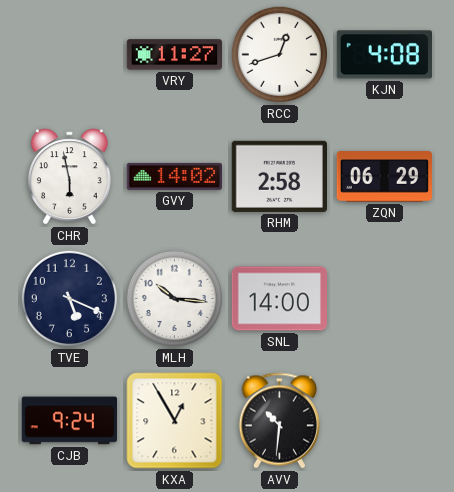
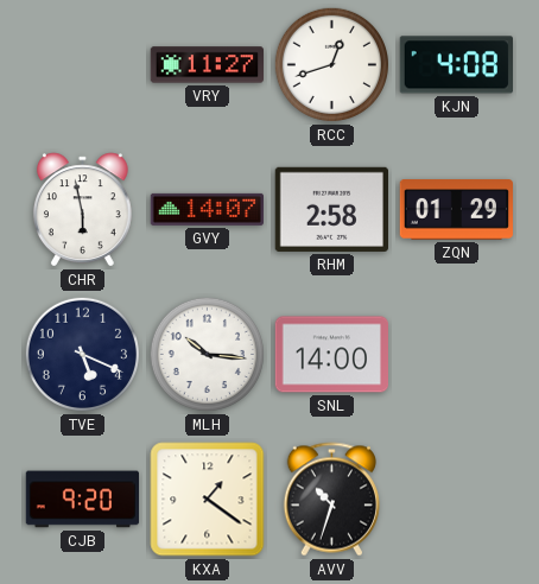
GVY: 14:02 -> 14:07
ZQN: 06:29 -> 01:29
CJB: 9:24 -> 9:20
KXA: 12:55 -> 1:21
AVV: 10:31 -> 10:33
